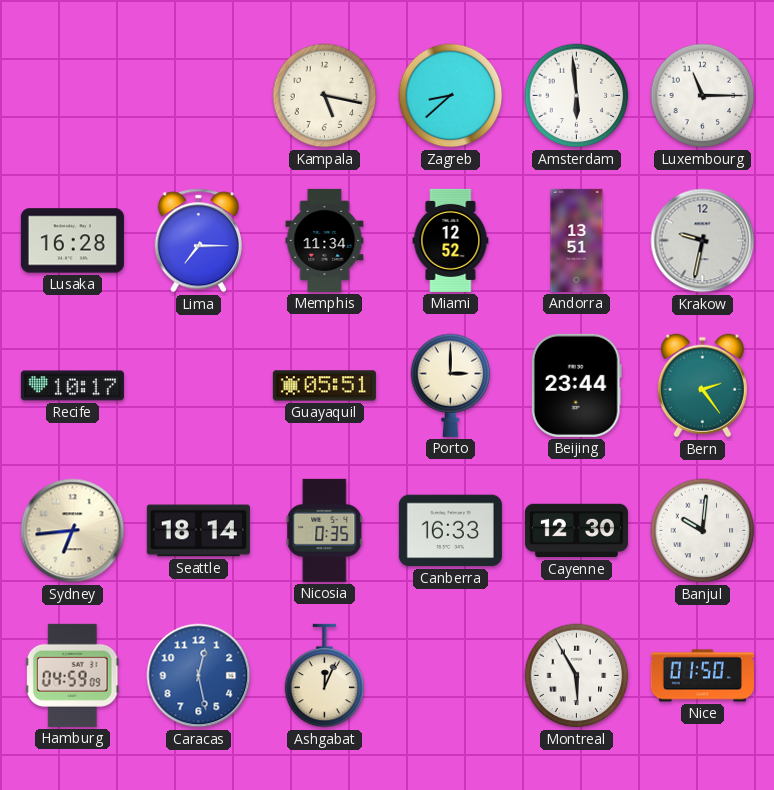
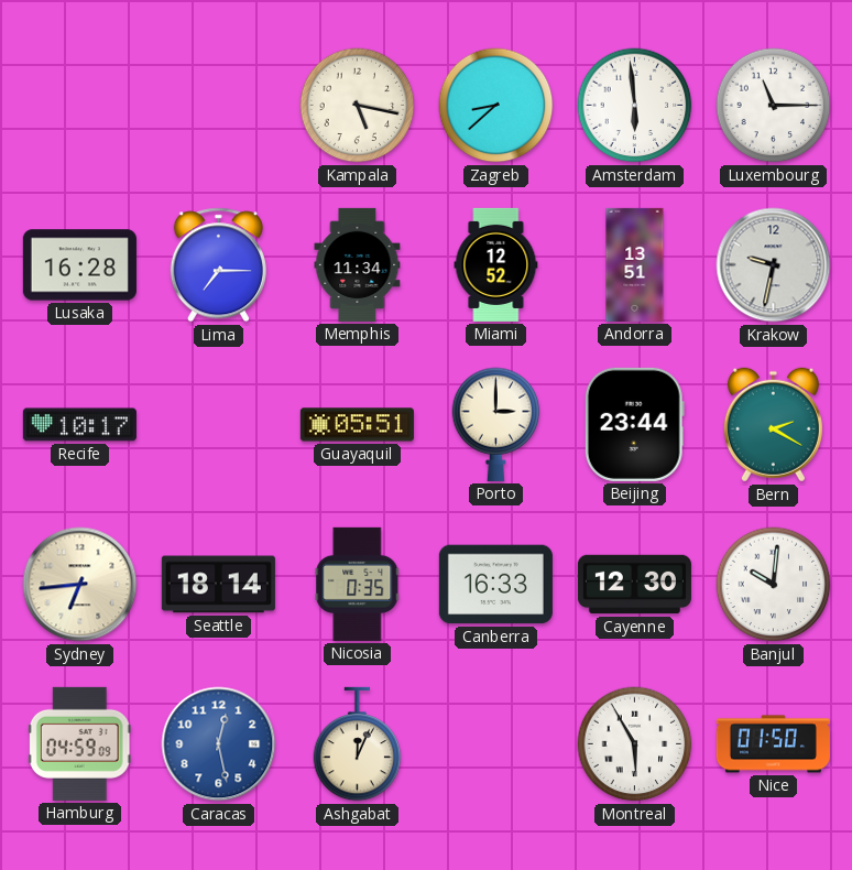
Bern: 2:24 -> 2:20
